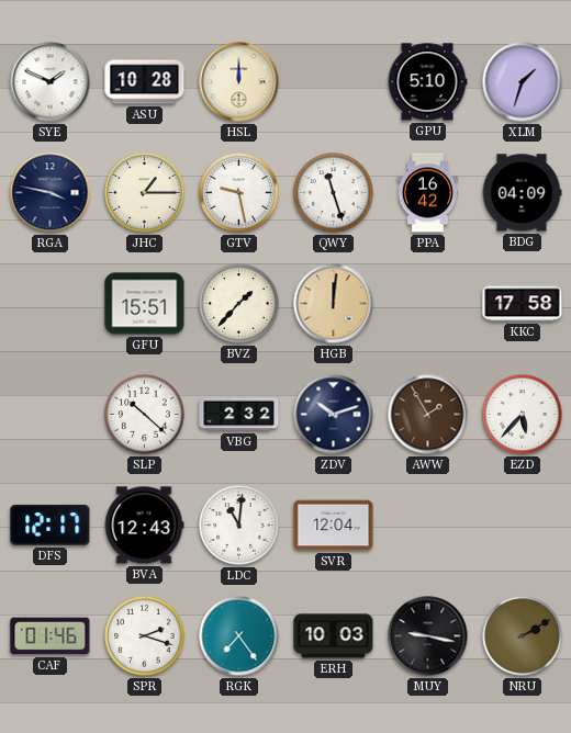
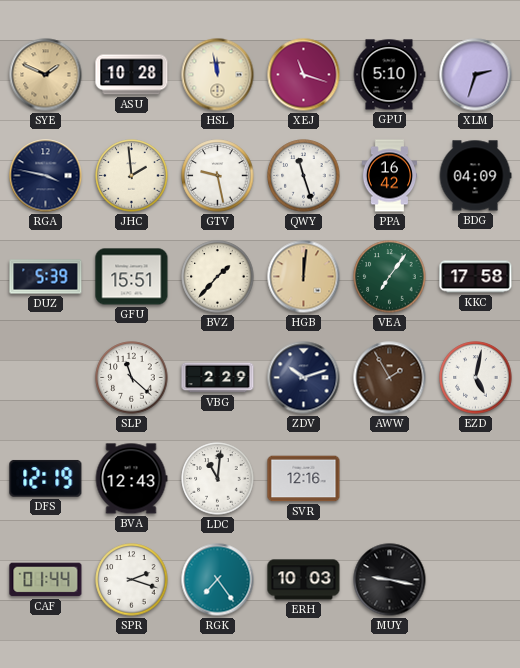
SYE dial: white -> champagne
HSL: 12:00 -> 11:58
XEJ: none -> 11:18
XLM: 1:33 -> 2:33
JHC: 1:15 -> 1:59
DUZ: none -> 5:39
VEA: none -> 7:06
SLP: 10:22 -> 11:22
VBG: 2:32 -> 2:29
EZD: 5:37 -> 5:02
DFS: 12:17 -> 12:19
SVR: 12:04 -> 12:16
CAF: 01:46 -> 01:44
NRU: 2:10 -> none
